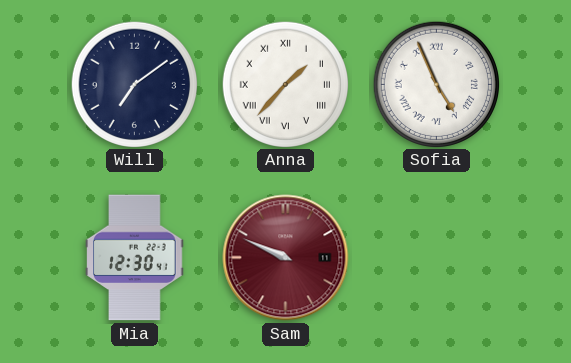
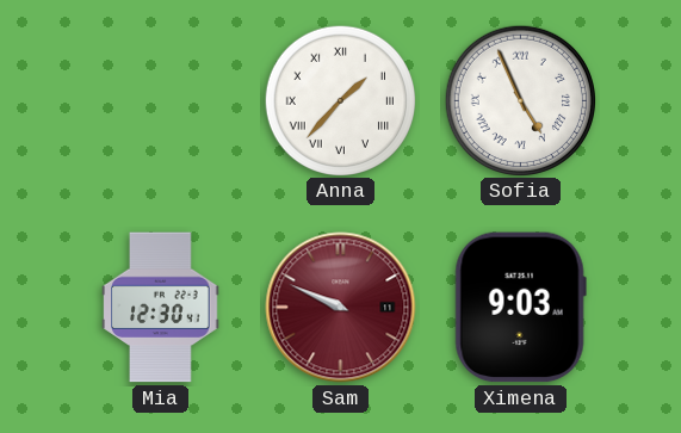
Will: 7:09 -> none
Ximena: none -> 9:03
